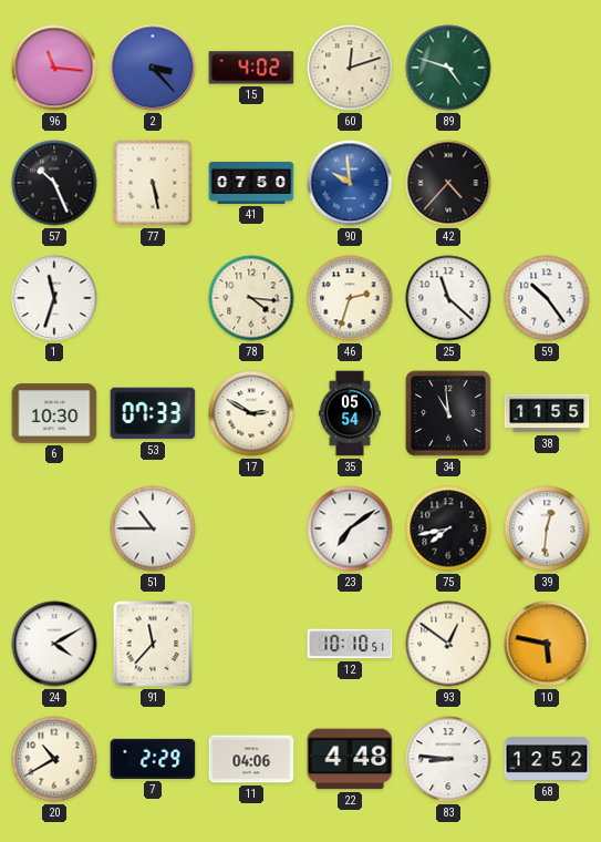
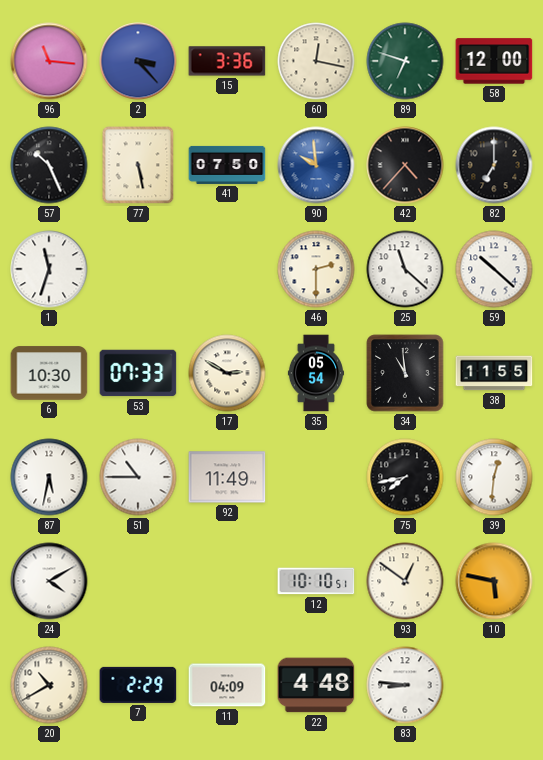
15: 4:02 -> 3:36
60: 12:12 -> 12:17
89: 4:48 -> 6:48
58: none -> 12:00
82: none -> 7:00
78: 4:16 -> none
46: 2:33 -> 2:30
59: 10:24 -> 10:22
87: none -> 5:32
92: none -> 11:49
23: 7:09 -> none
91: 11:37 -> none
11: 04:06 -> 04:09
68: 12:52 -> none
